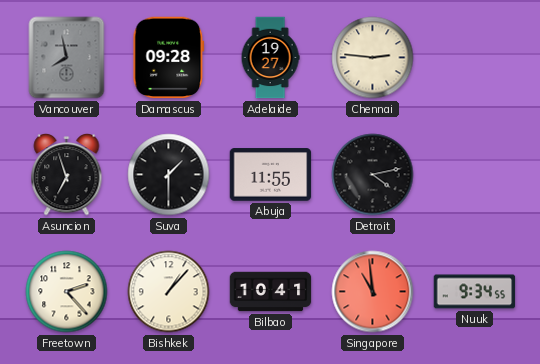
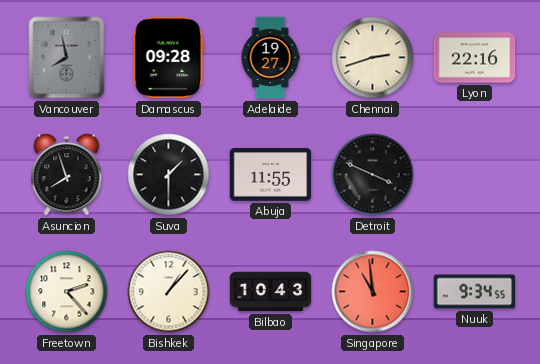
Chennai: 2:46 -> 2:42
Lyon: none -> 22:16
Asuncion: 6:57 -> 7:57
Detroit: 4:13 -> 3:49
Bilbao: 10:41 -> 10:43
